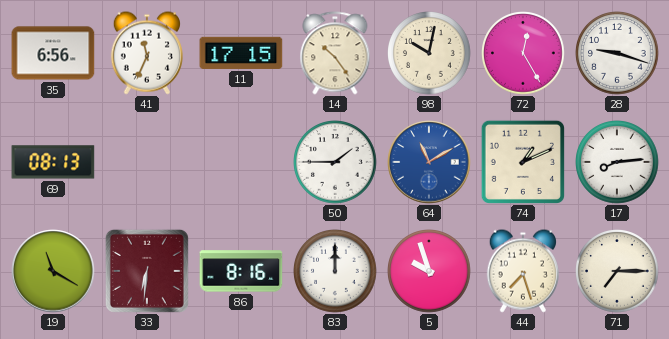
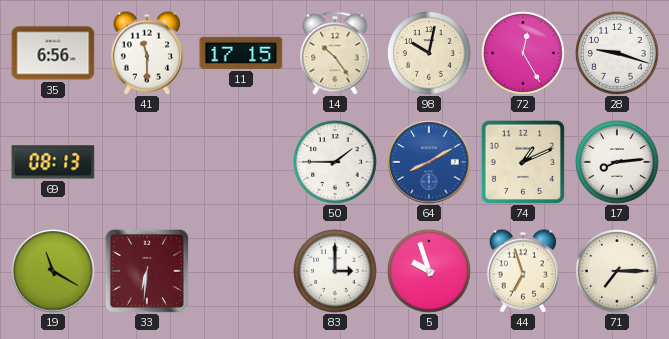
41: 11:34 -> 11:30
64: 11:10 -> 8:10
86: 8:16 -> none
83: 12:00 -> 3:00
44: 7:27 -> 6:57
